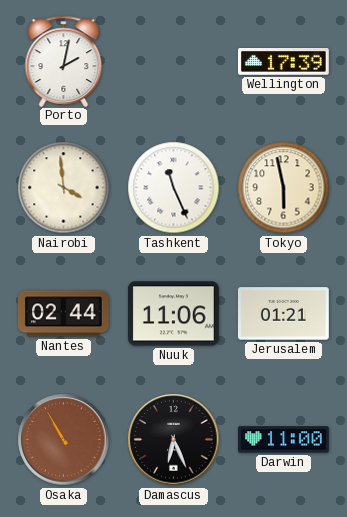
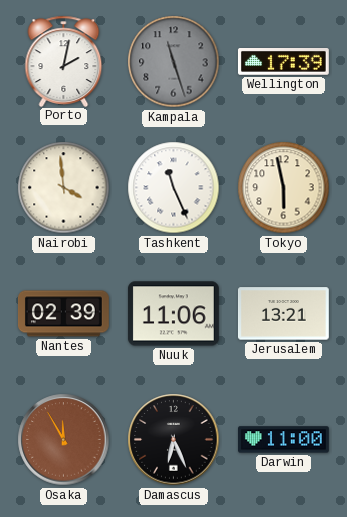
Kampala: none -> 11:27
Nantes: 02:44 -> 02:39
Jerusalem: 01:21 -> 13:21
Osaka: 10:55 -> 11:55
